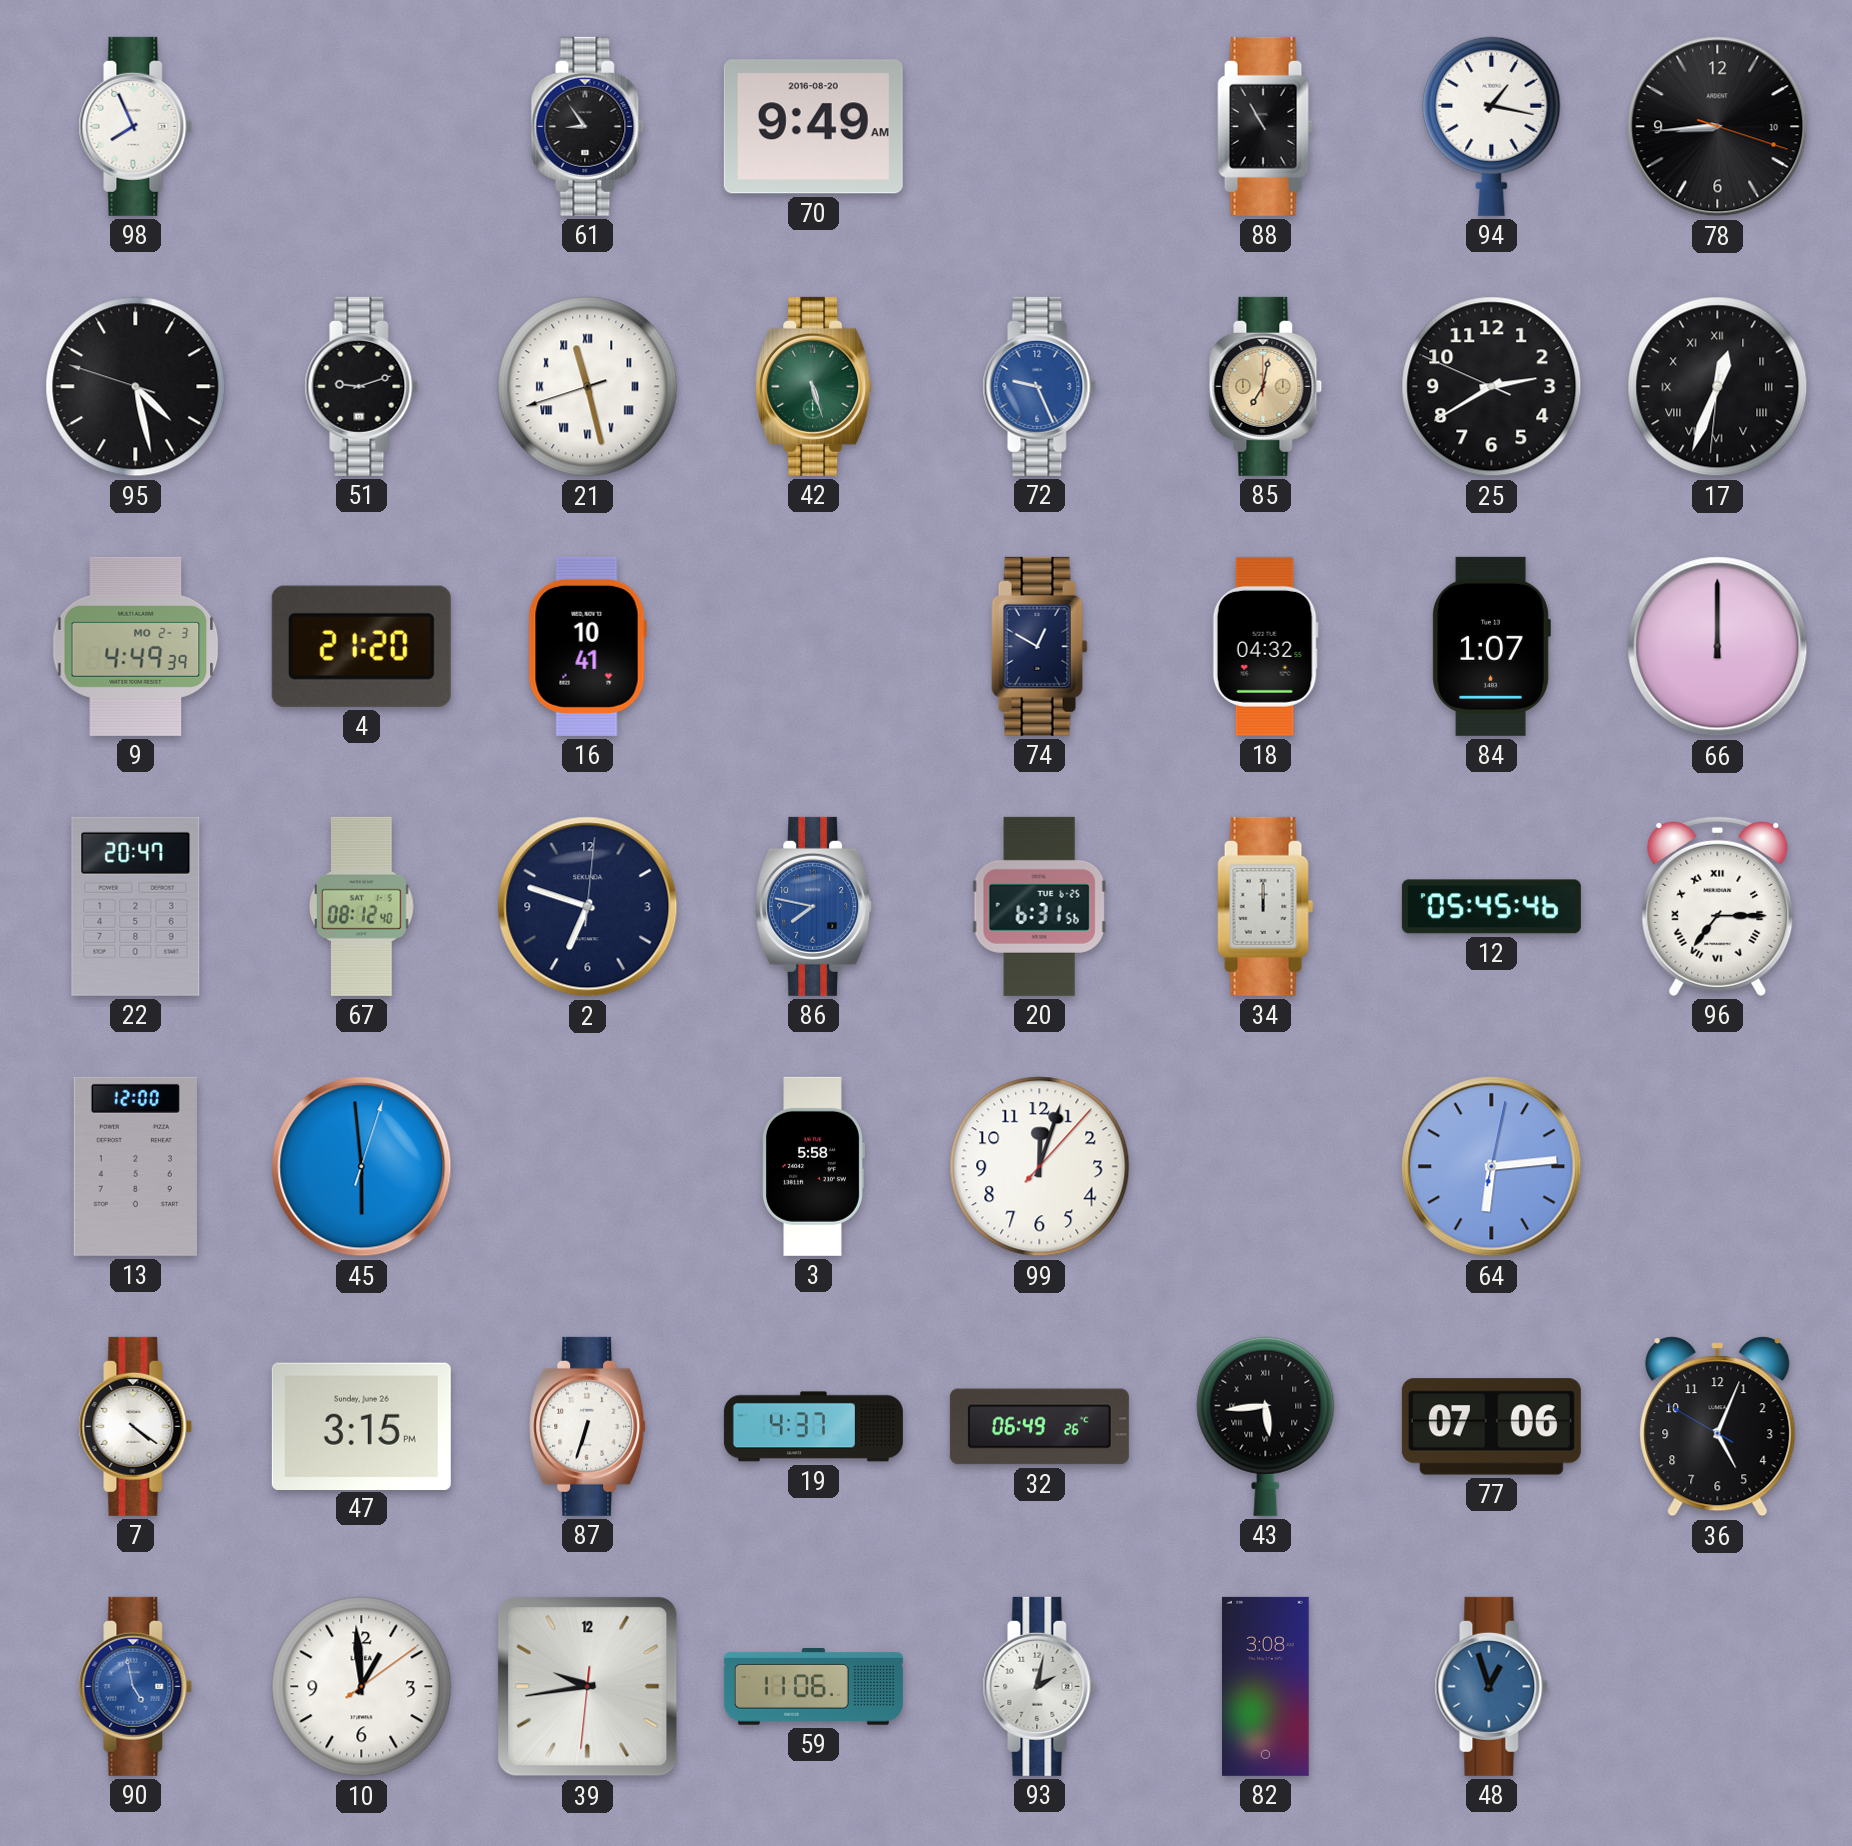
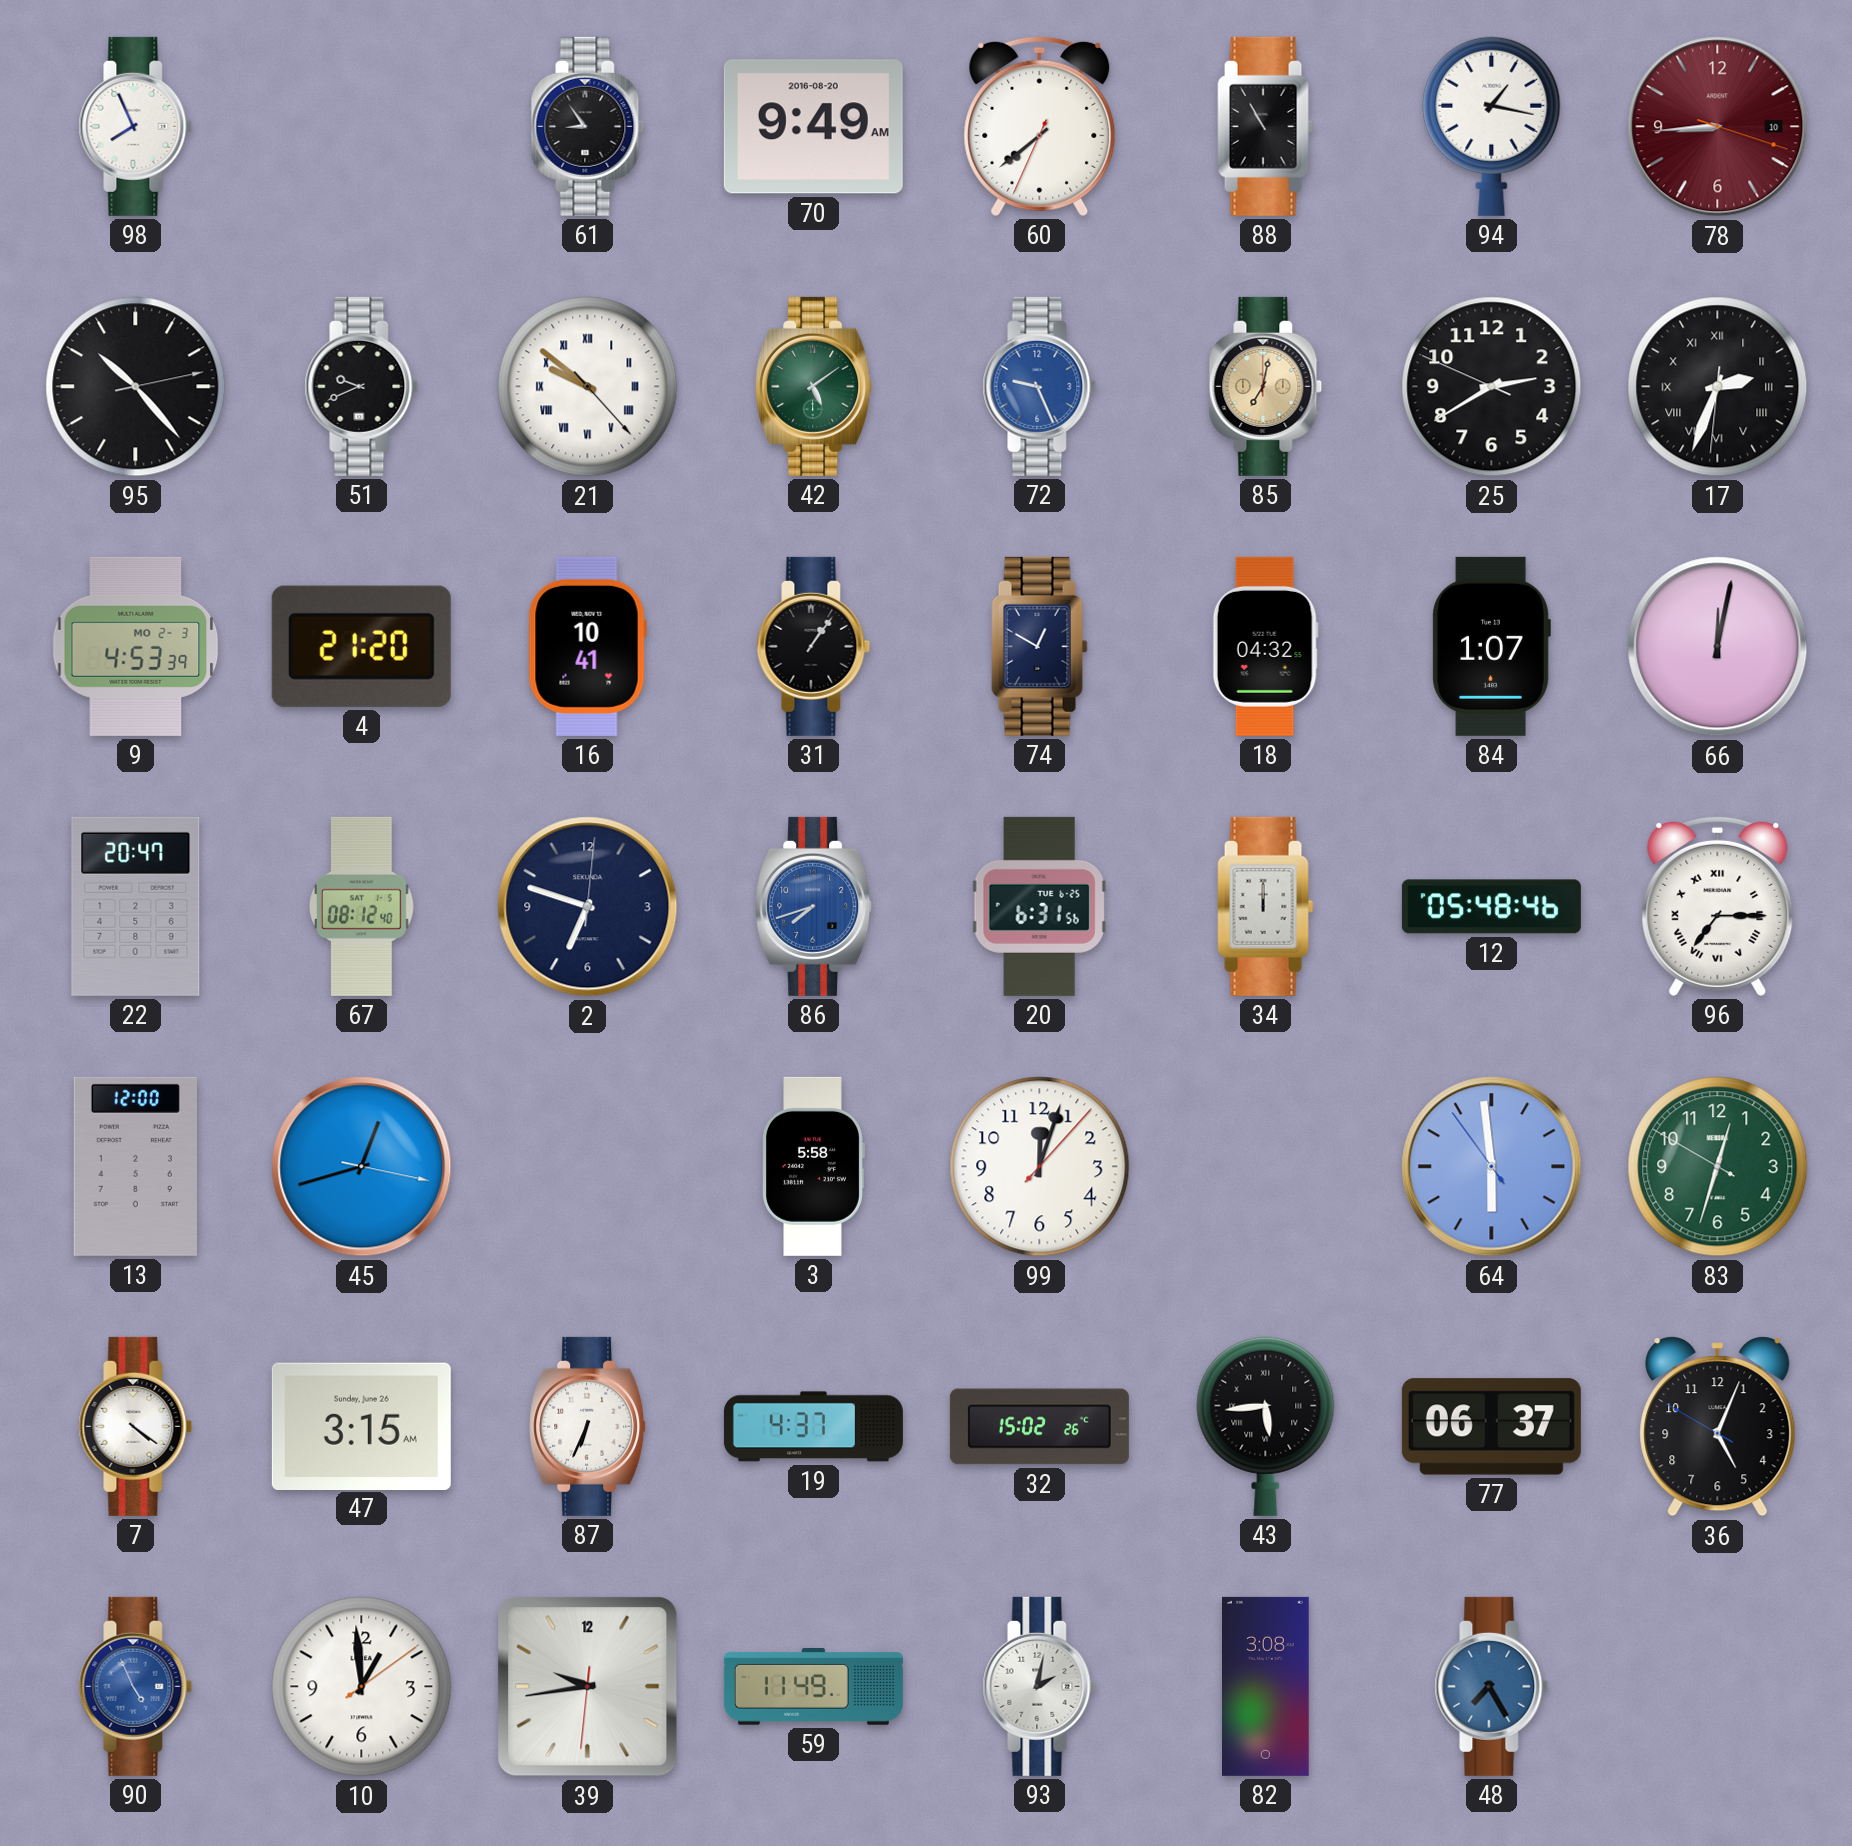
60: none -> 7:38
78 dial: black -> burgundy
95: 4:27 -> 10:23
51: 9:12 -> 9:41
21: 11:27 -> 9:51
42: 5:27 -> 5:09
17: 12:33 -> 2:33
9: 4:49 -> 4:53
31: none -> 1:06
66: 12:00 -> 12:02
86: 7:47 -> 7:42
12: 05:45 -> 05:48
45: 5:59 -> 12:42
64: 6:14 -> 5:58
83: none -> 12:32
47: 3:15 PM -> 3:15 AM
87: 6:33 -> 6:34
32: 06:49 -> 15:02
77: 07:06 -> 06:37
90: 4:58 -> 4:56
59: 11:06 -> 11:49
48: 12:57 -> 7:25
